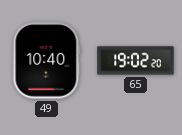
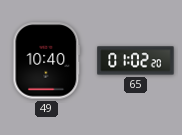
65: 19:02 -> 01:02
